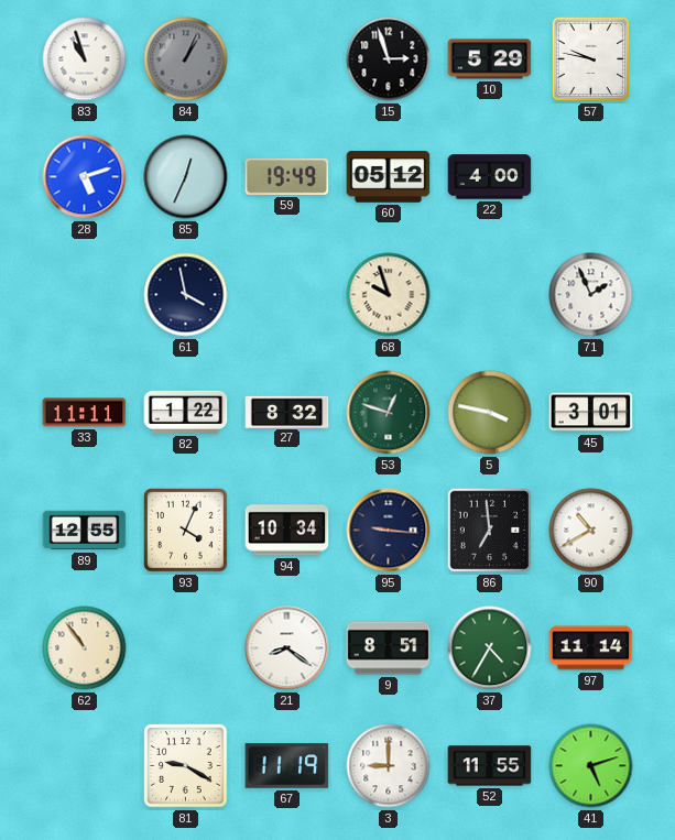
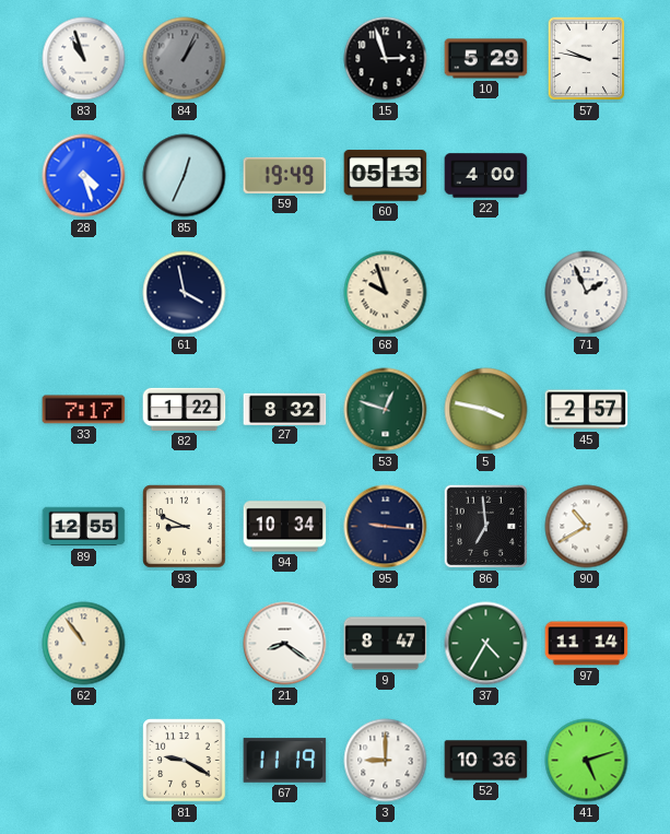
28: 5:12 -> 4:27
60: 05:12 -> 05:13
33: 11:11 -> 7:17
45: 3:01 -> 2:57
93: 4:04 -> 8:49
9: 8:51 -> 8:47
52: 11:55 -> 10:36
